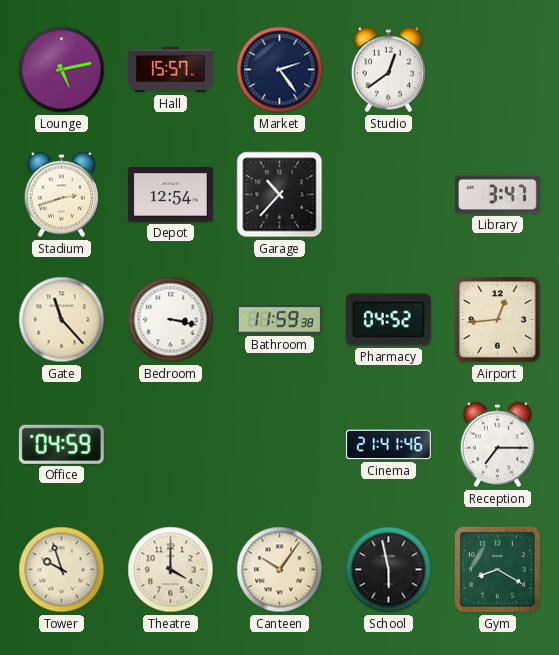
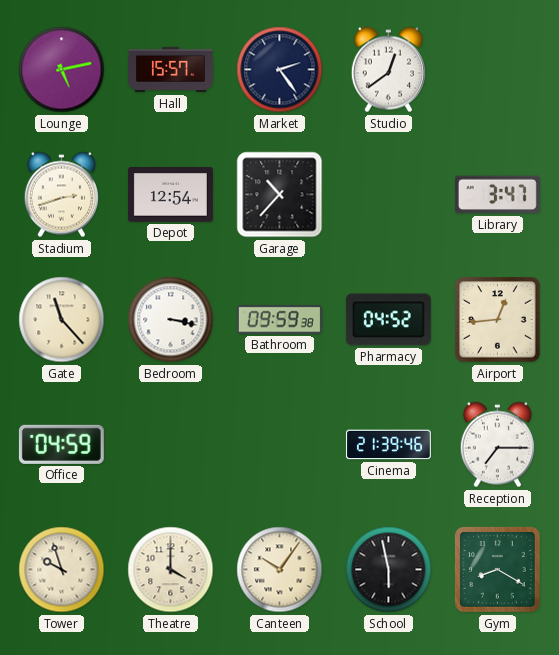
Bathroom: 11:59 -> 09:59
Cinema: 21:41 -> 21:39
